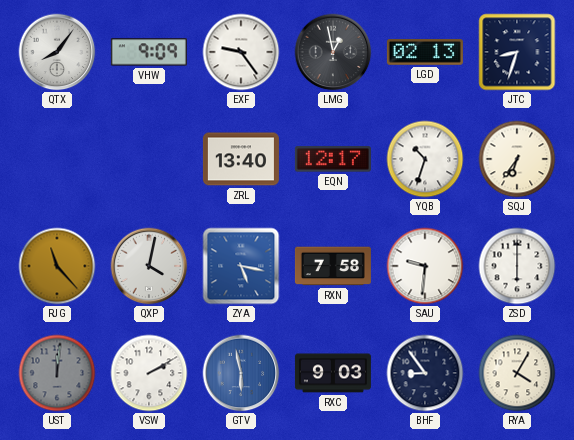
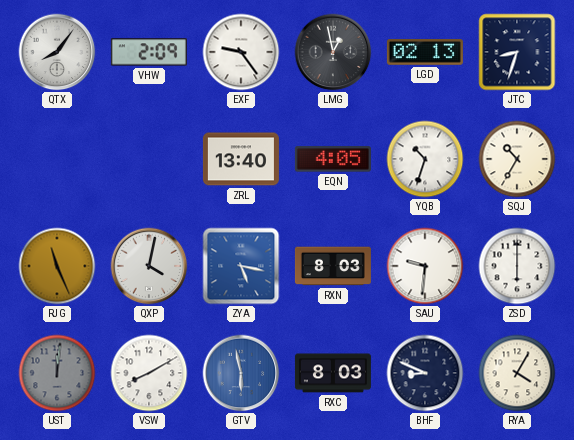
VHW: 9:09 -> 2:09
EQN: 12:17 -> 4:05
SQJ: 6:36 -> 10:35
RJG: 11:23 -> 11:26
RXN: 7:58 -> 8:03
VSW: 2:10 -> 8:10
RXC: 9:03 -> 8:03
BHF: 8:54 -> 8:49
